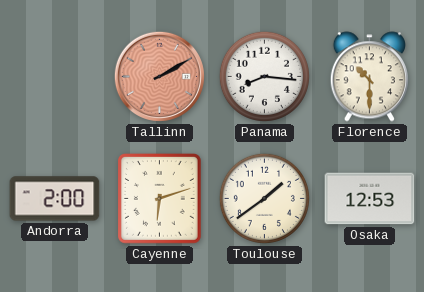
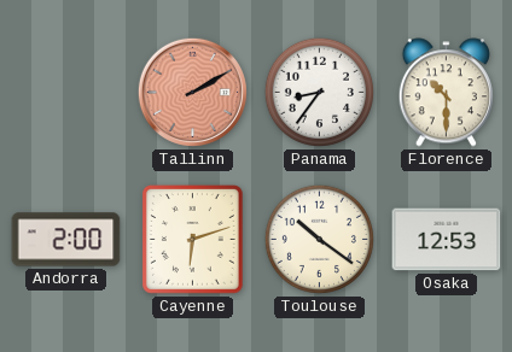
Panama: 8:16 -> 8:36
Toulouse: 1:39 -> 10:21
